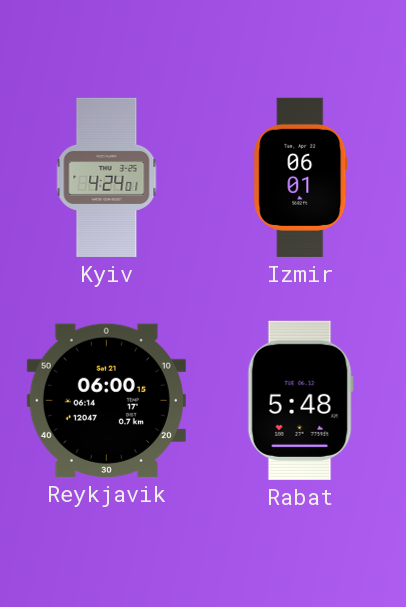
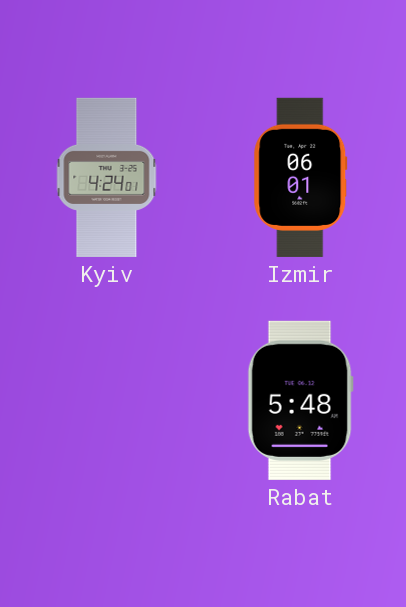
Reykjavik: 06:00 -> none
